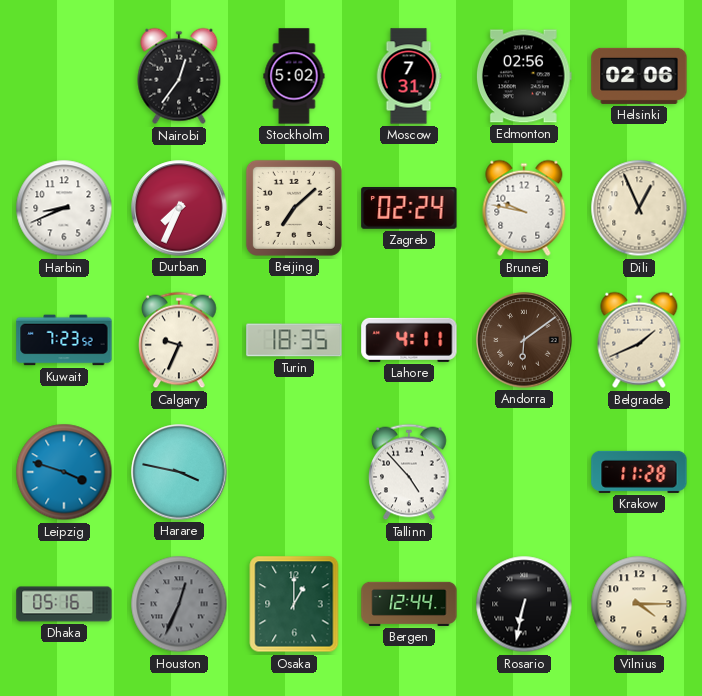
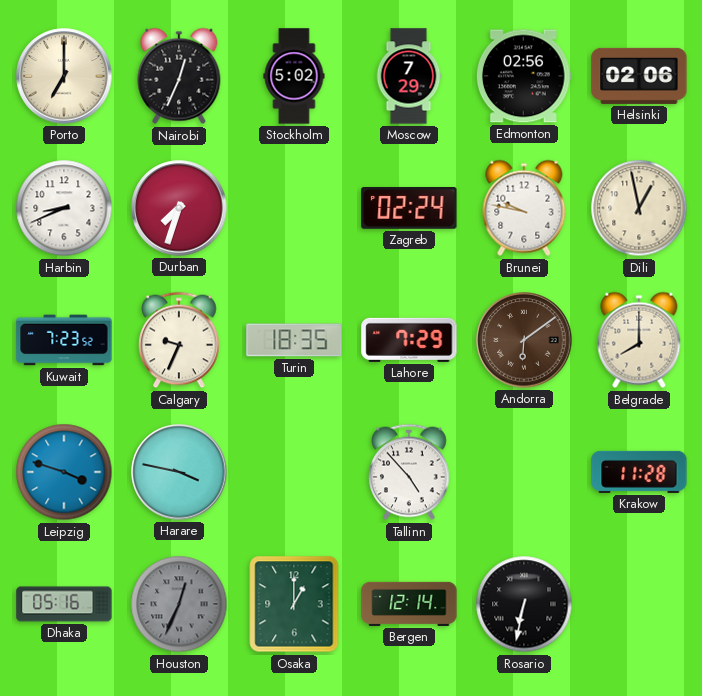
Porto: none -> 7:00
Nairobi: 12:36 -> 12:34
Moscow: 7:31 -> 7:29
Durban: 7:34 -> 7:33
Beijing: 7:08 -> none
Dili: 12:56 -> 12:58
Lahore: 4:11 -> 7:29
Belgrade: 1:41 -> 8:00
Bergen: 12:44 -> 12:14
Vilnius: 4:15 -> none
